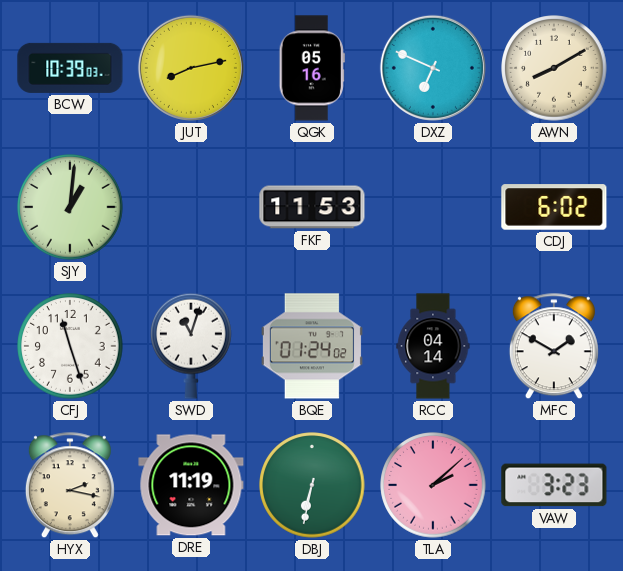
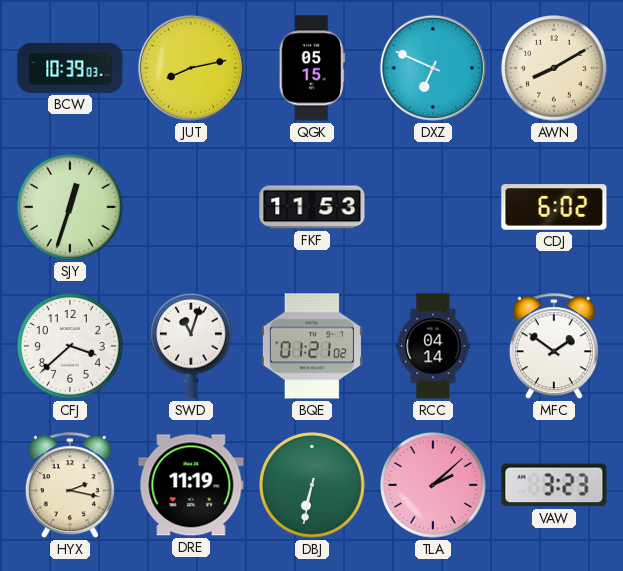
QGK: 05:16 -> 05:15
SJY: 1:01 -> 12:33
CFJ: 11:27 -> 3:38
BQE: 01:24 -> 01:21
MFC: 1:50 -> 1:51
